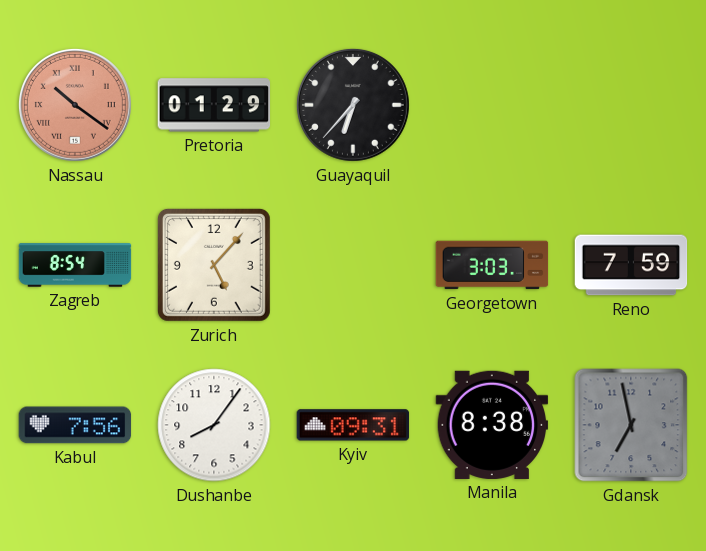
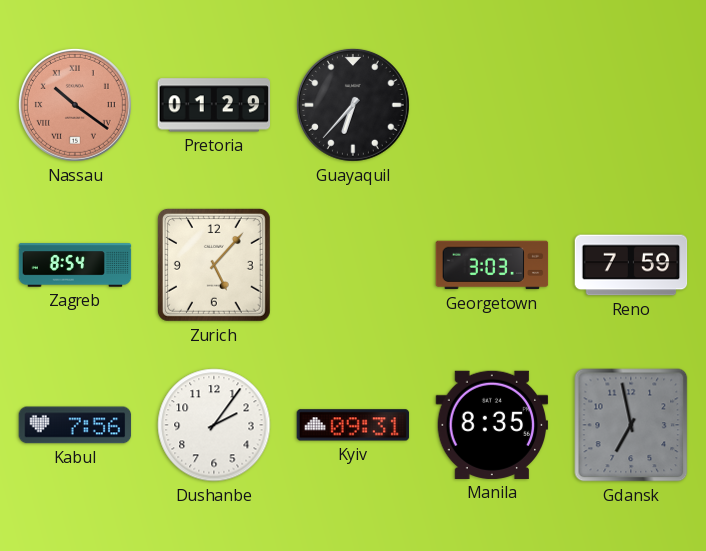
Dushanbe: 8:06 -> 2:06
Manila: 8:38 -> 8:35
